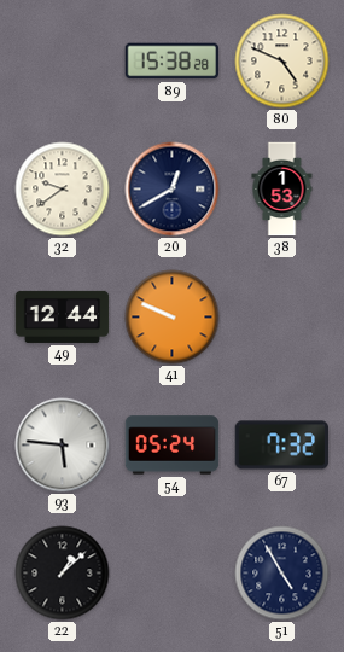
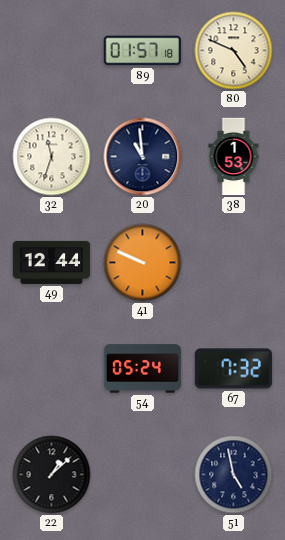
89: 15:38 -> 01:57
32: 9:39 -> 11:33
20: 12:40 -> 10:59
93: 5:46 -> none
51: 4:55 -> 4:58
